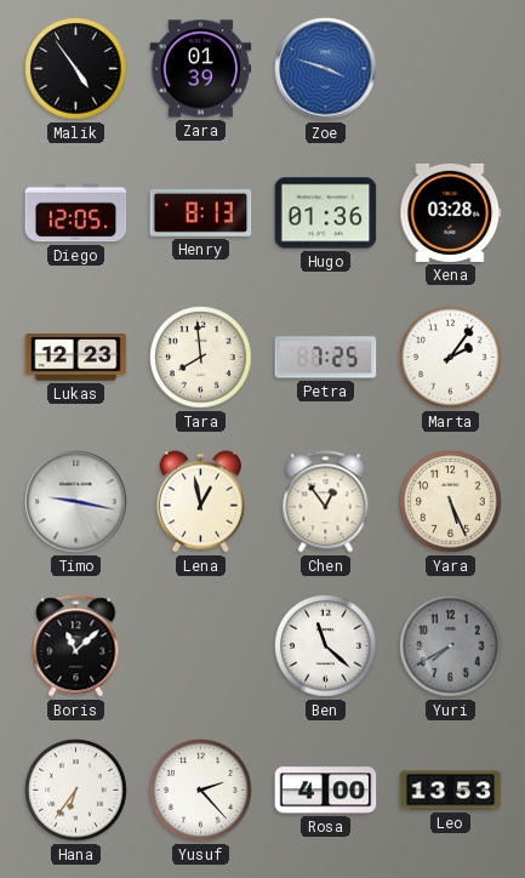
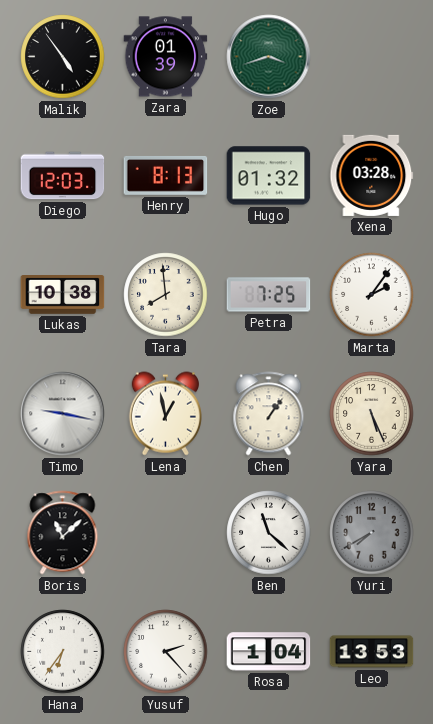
Zoe: 3:48 -> 3:42
Zoe dial: blue -> green
Diego: 12:05 -> 12:03
Hugo: 01:36 -> 01:32
Lukas: 12:23 -> 10:38
Chen: 12:54 -> 1:06
Rosa: 4:00 -> 1:04
